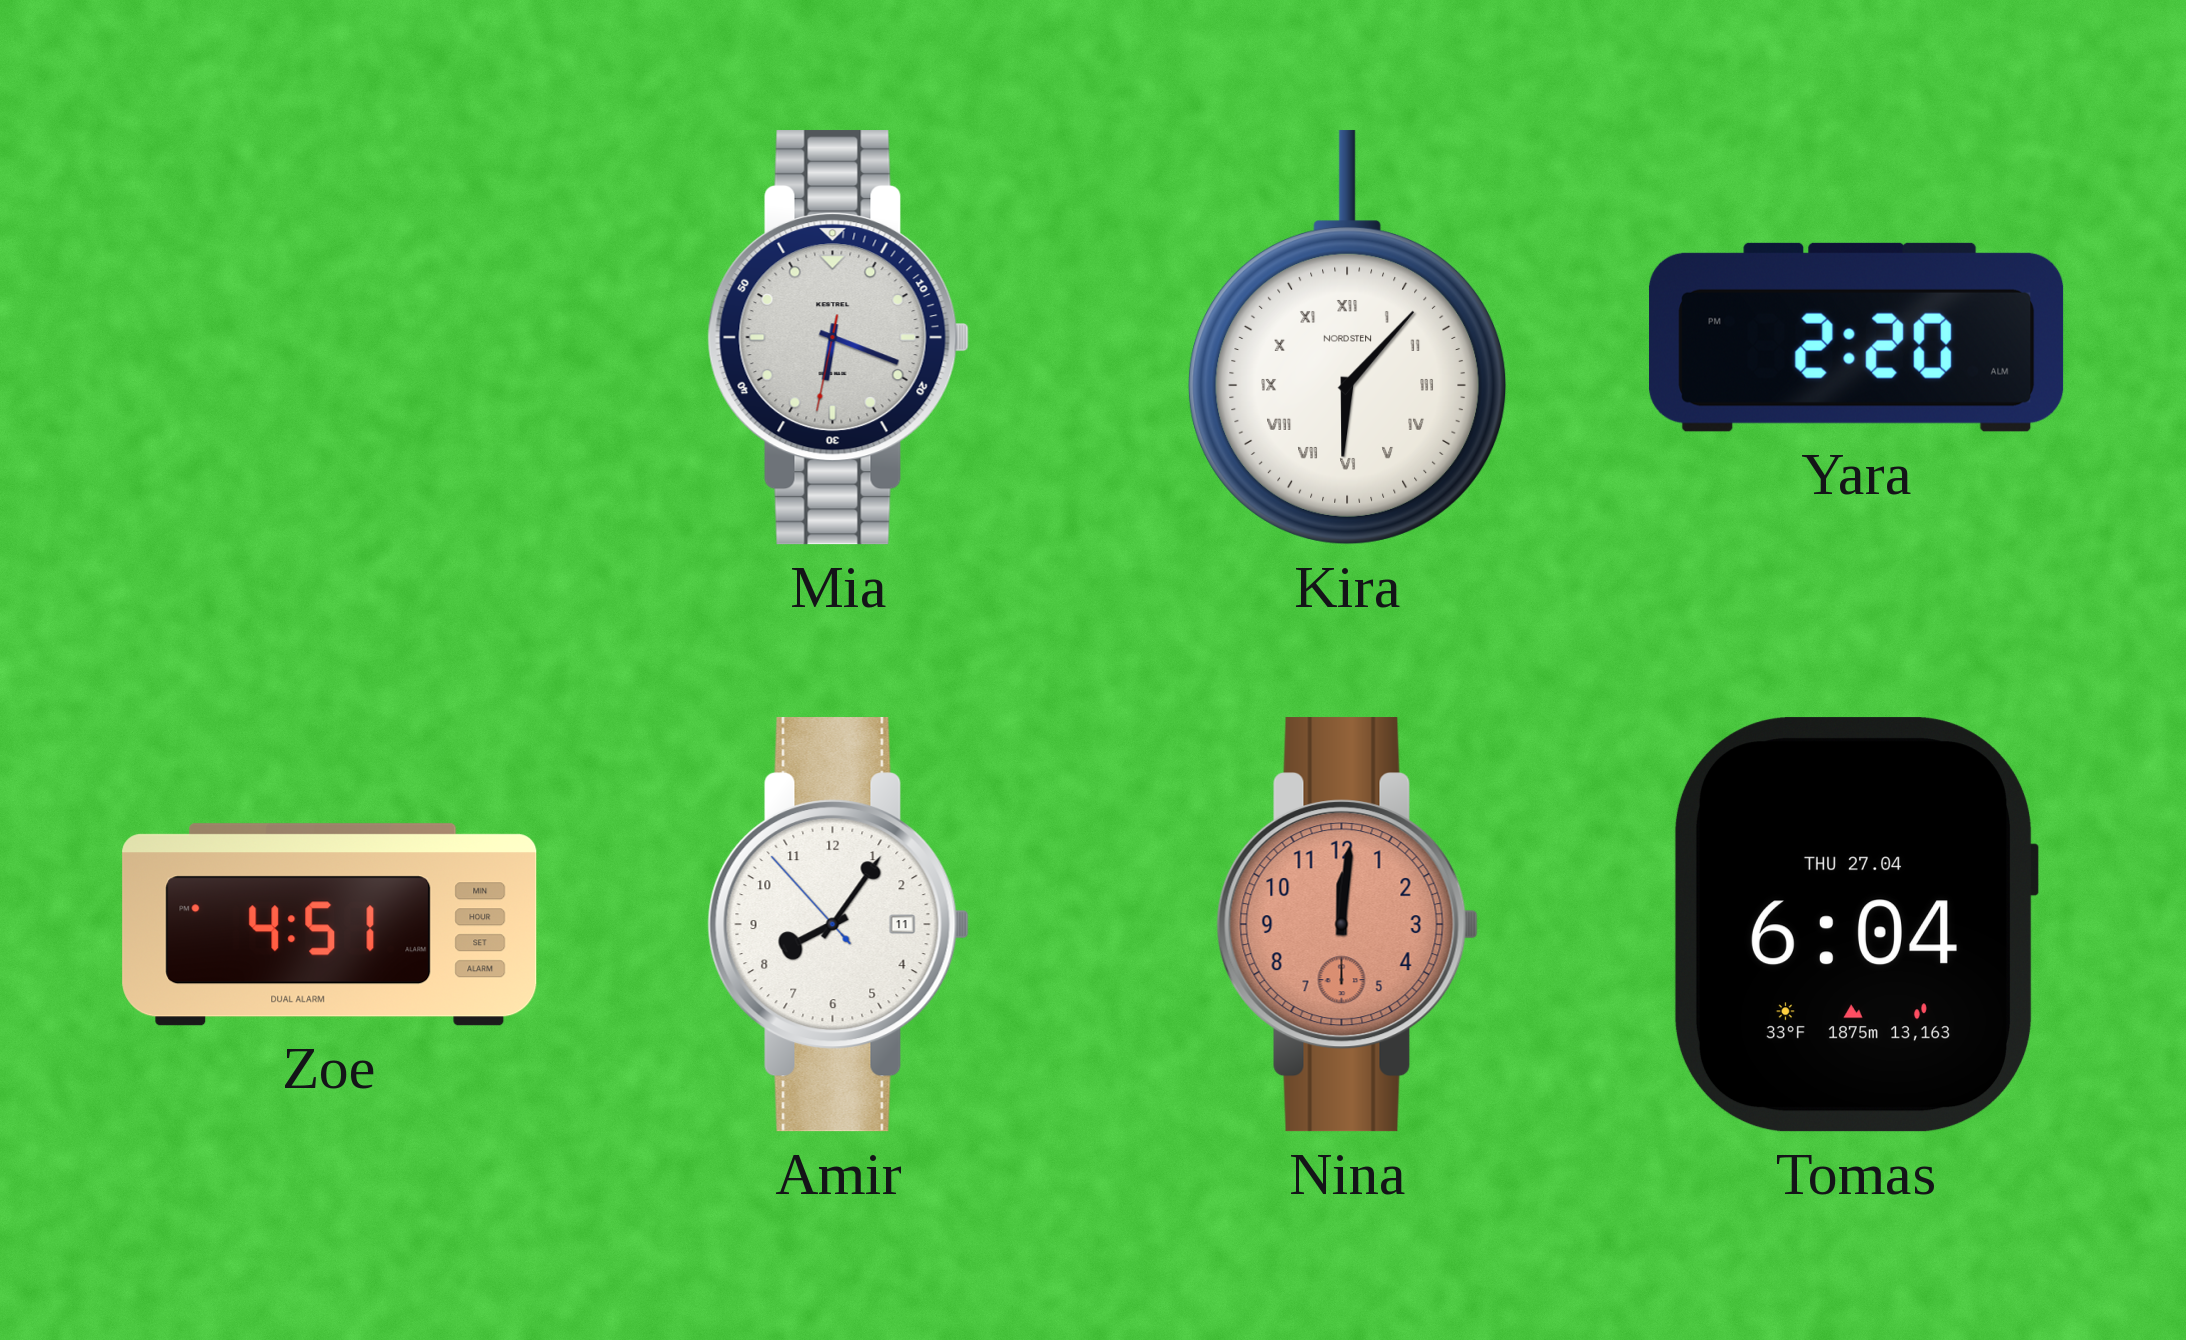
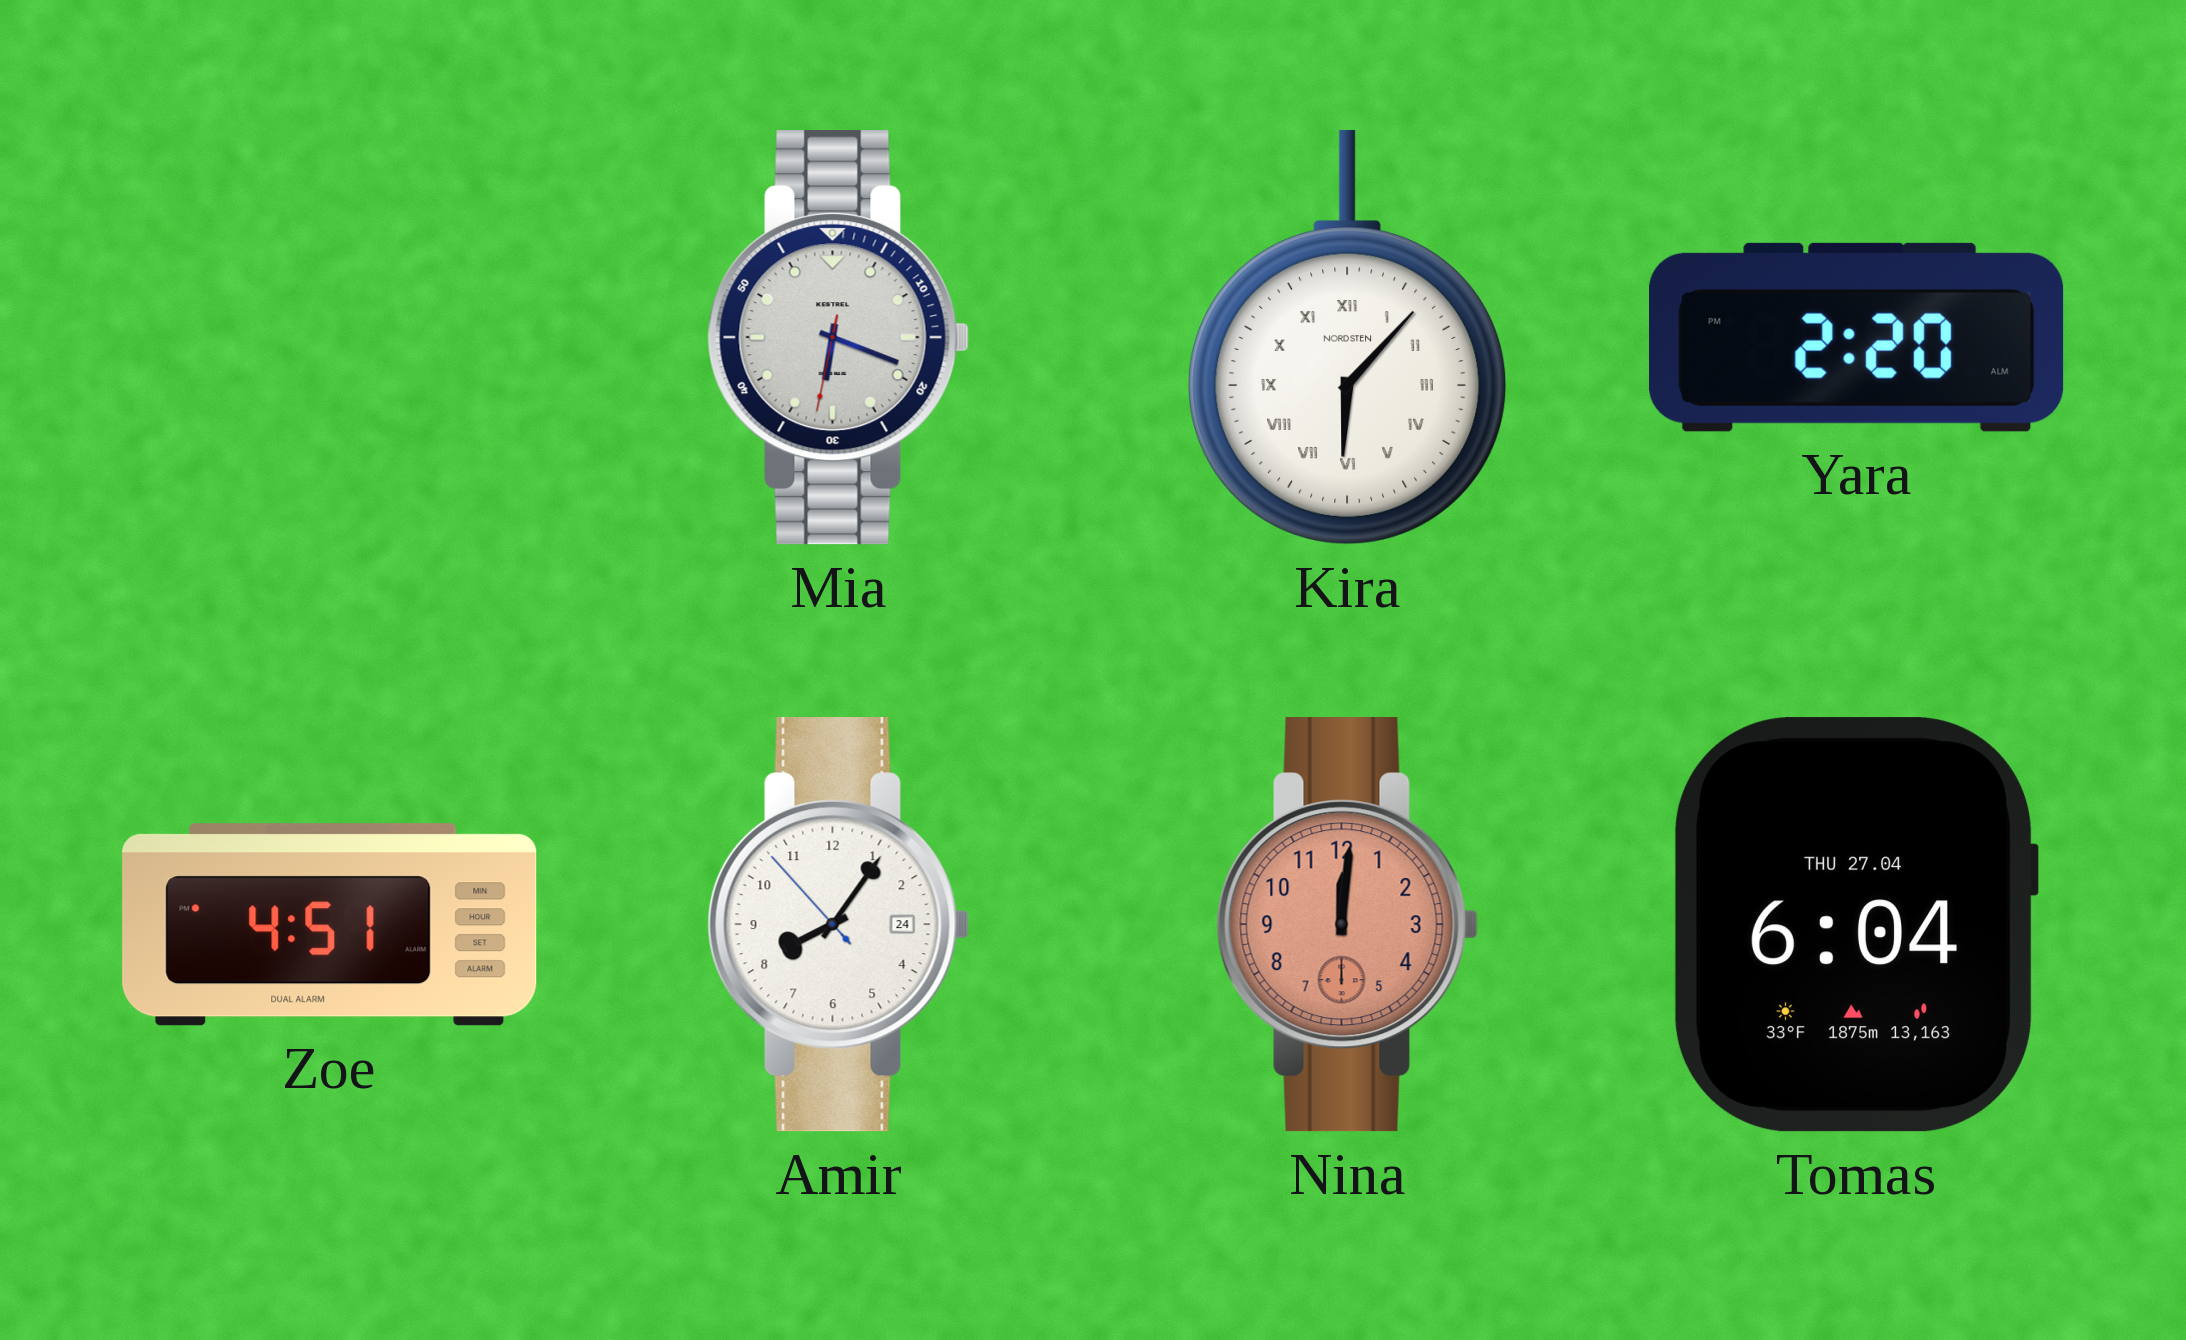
Amir date: 11 -> 24
